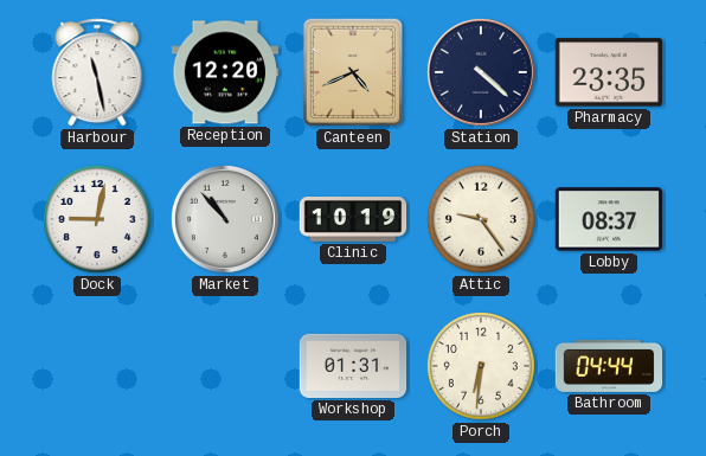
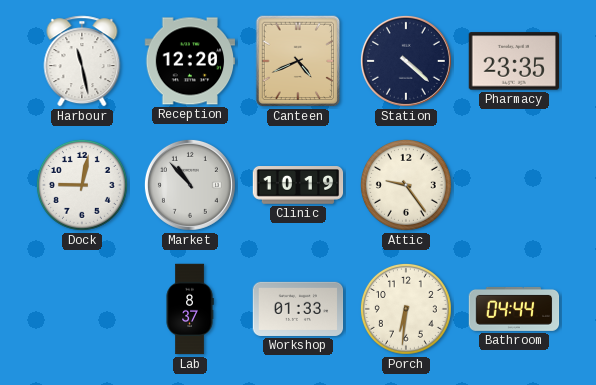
Lobby: 08:37 -> none
Lab: none -> 8:37
Workshop: 01:31 -> 01:33
